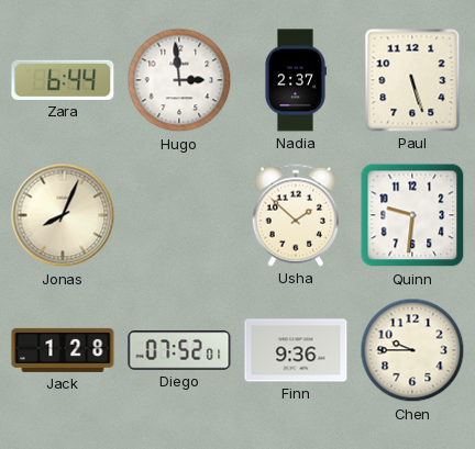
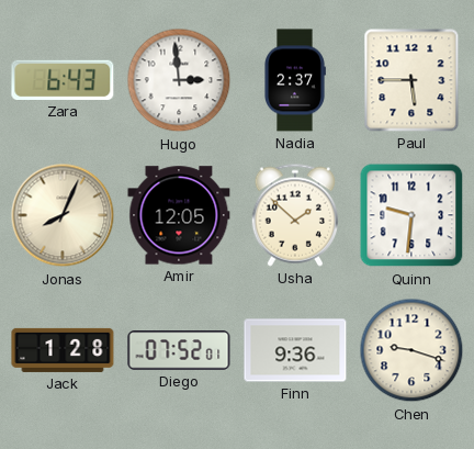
Zara: 6:44 -> 6:43
Paul: 5:27 -> 5:45
Amir: none -> 12:05
Chen: 9:45 -> 9:18
